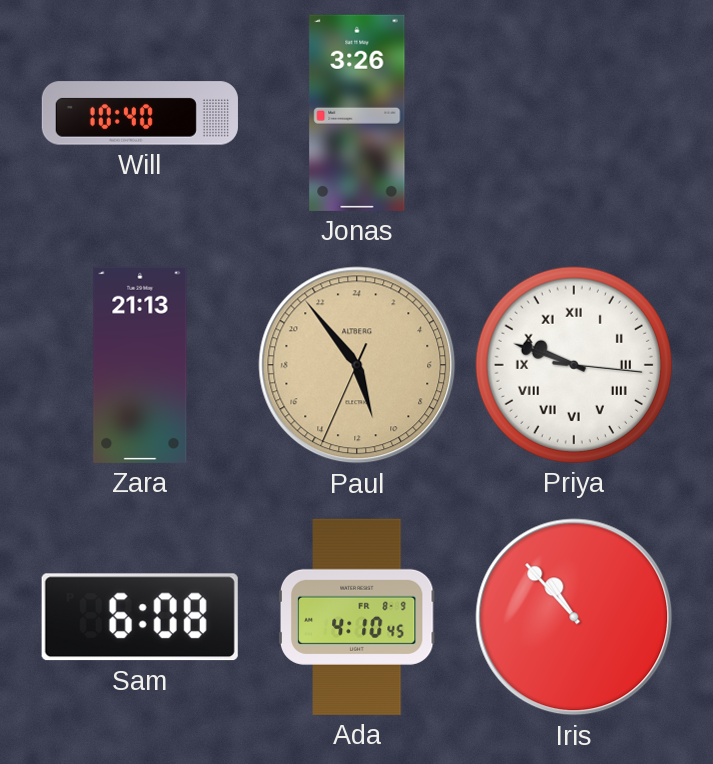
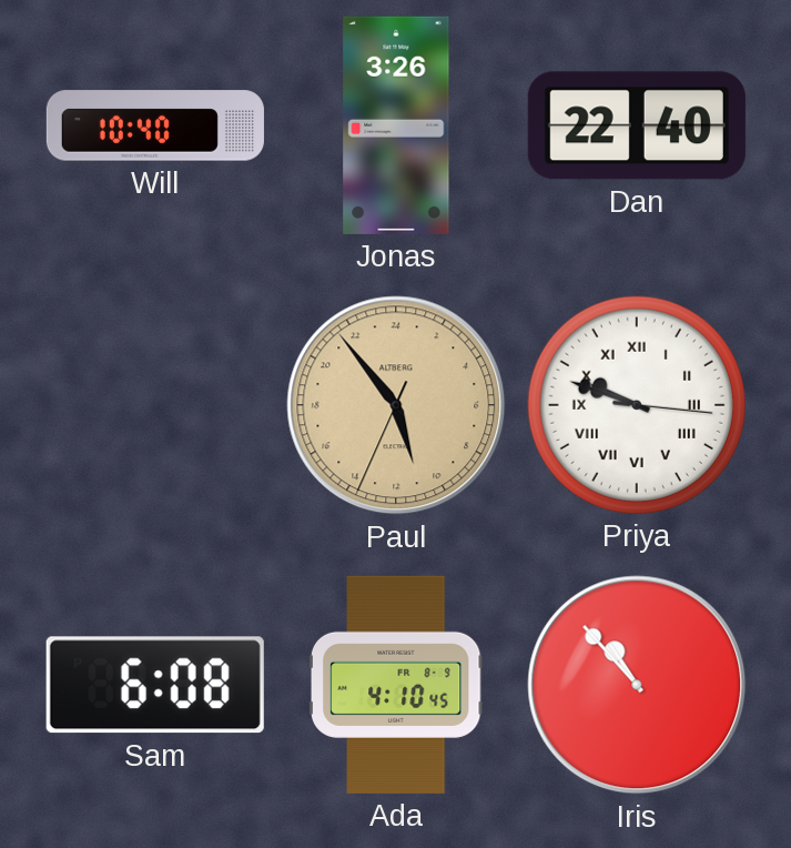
Dan: none -> 22:40
Zara: 21:13 -> none
